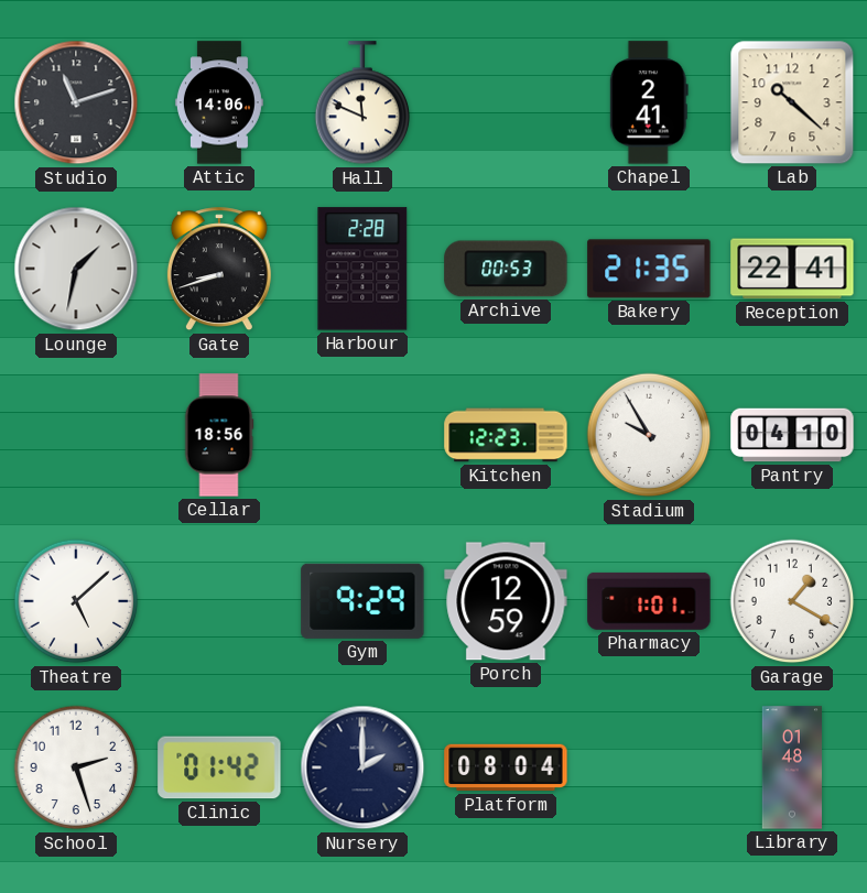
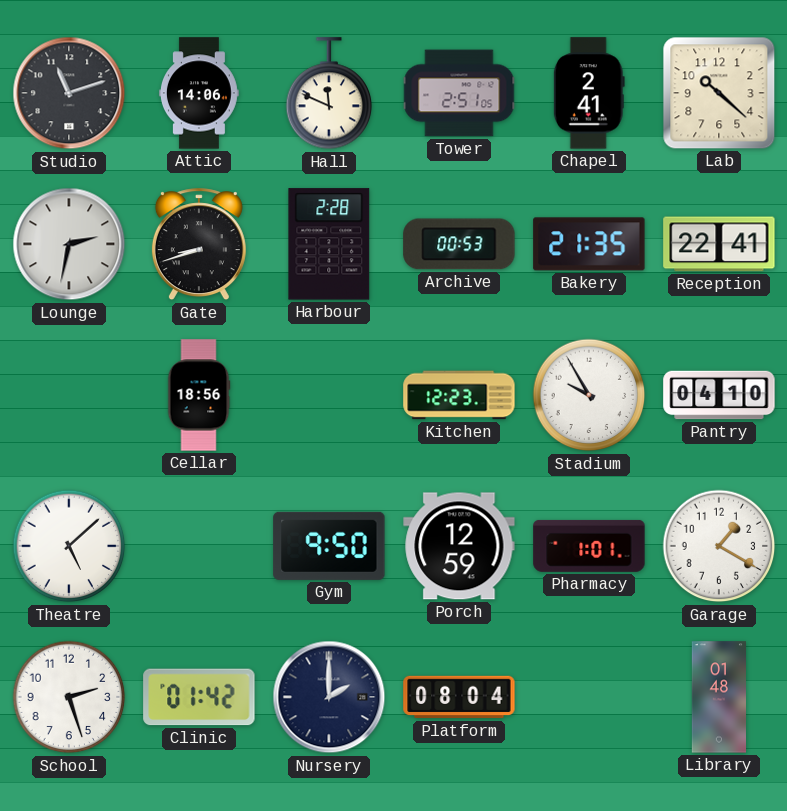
Tower: none -> 2:51
Lounge: 1:32 -> 2:32
Gym: 9:29 -> 9:50
